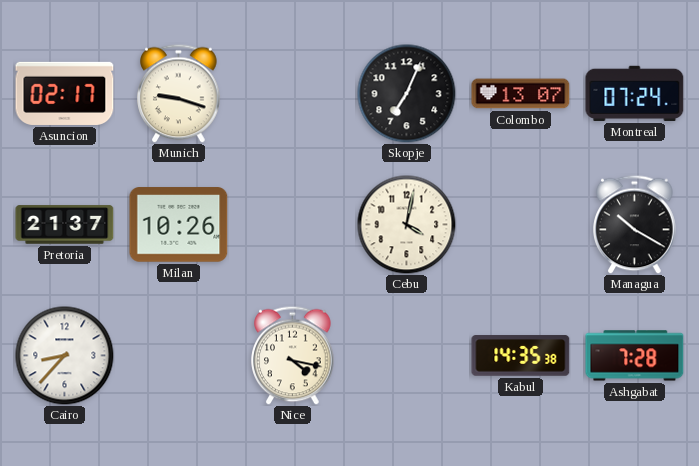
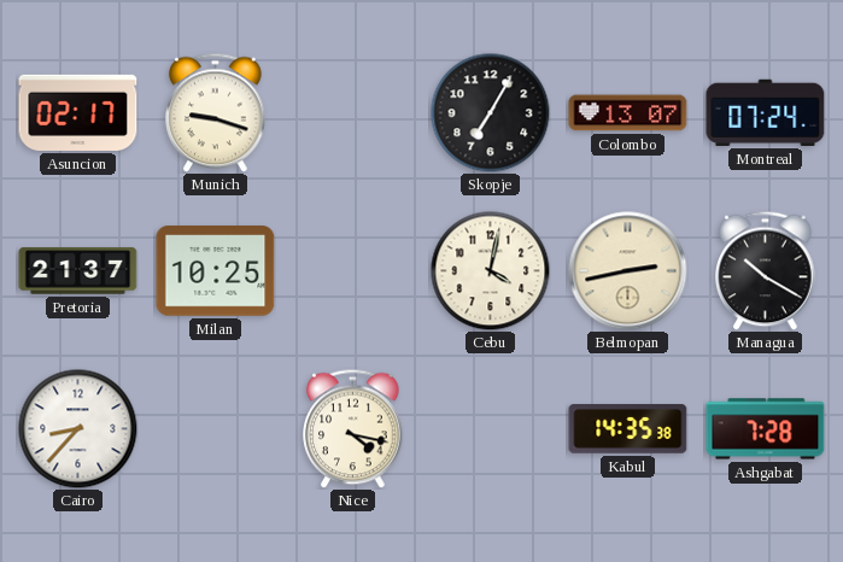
Skopje: 7:04 -> 7:05
Milan: 10:26 -> 10:25
Belmopan: none -> 2:43
